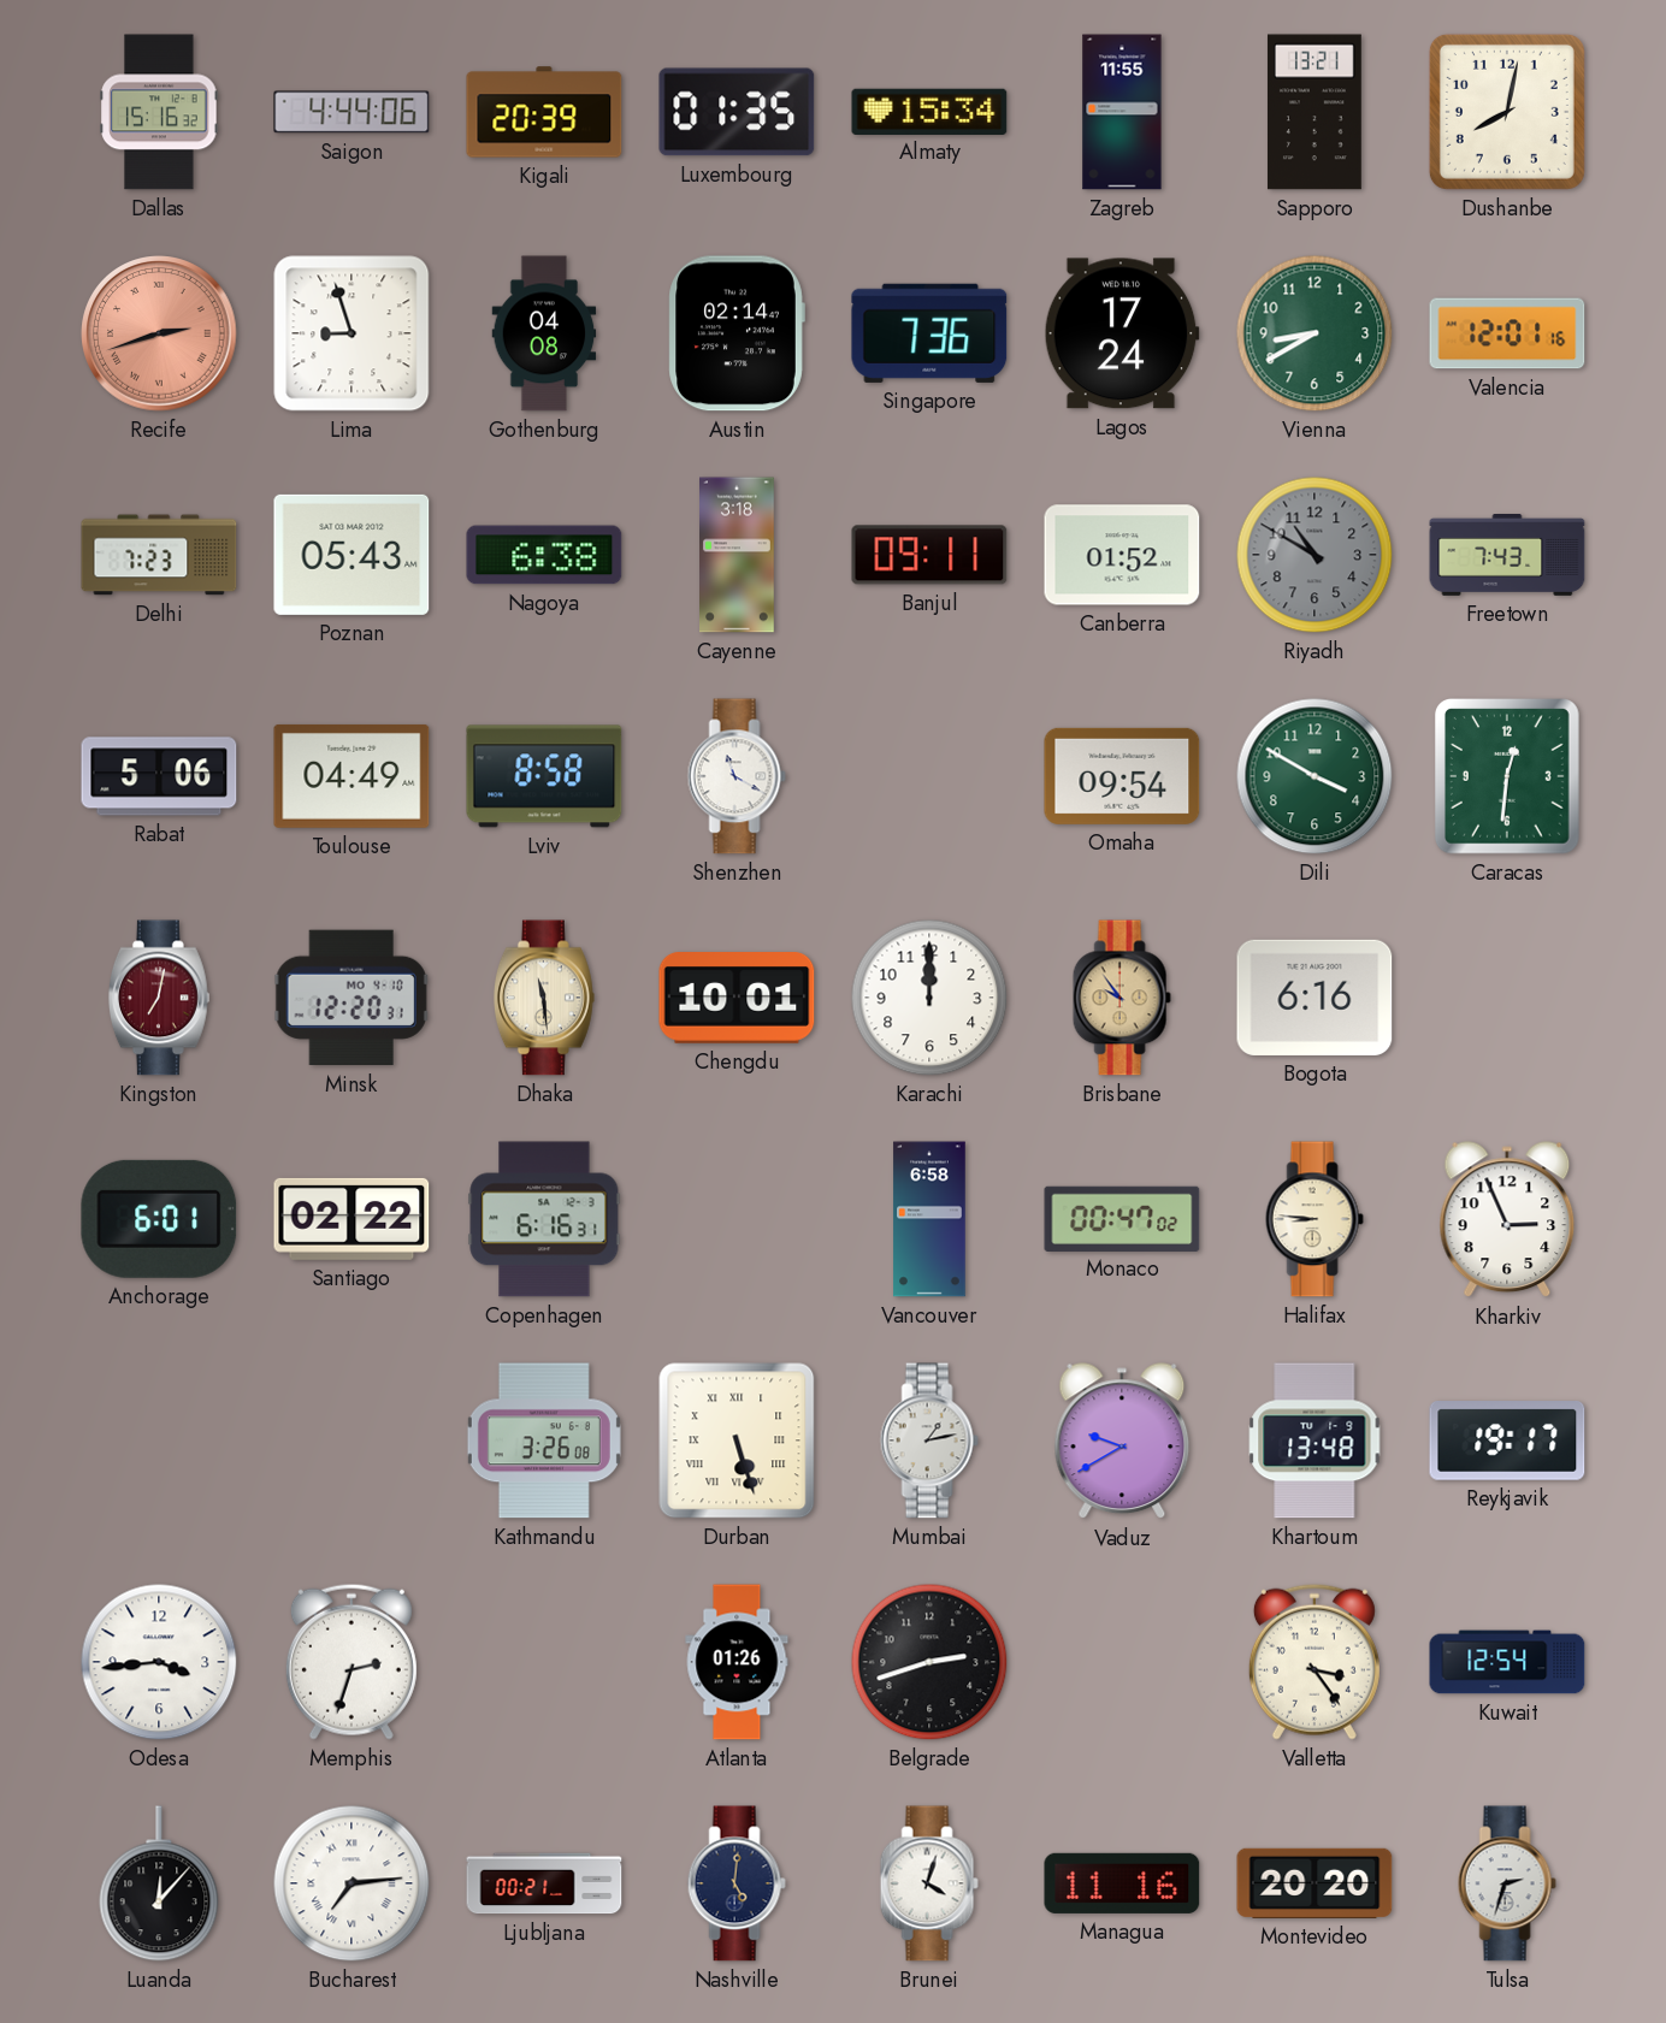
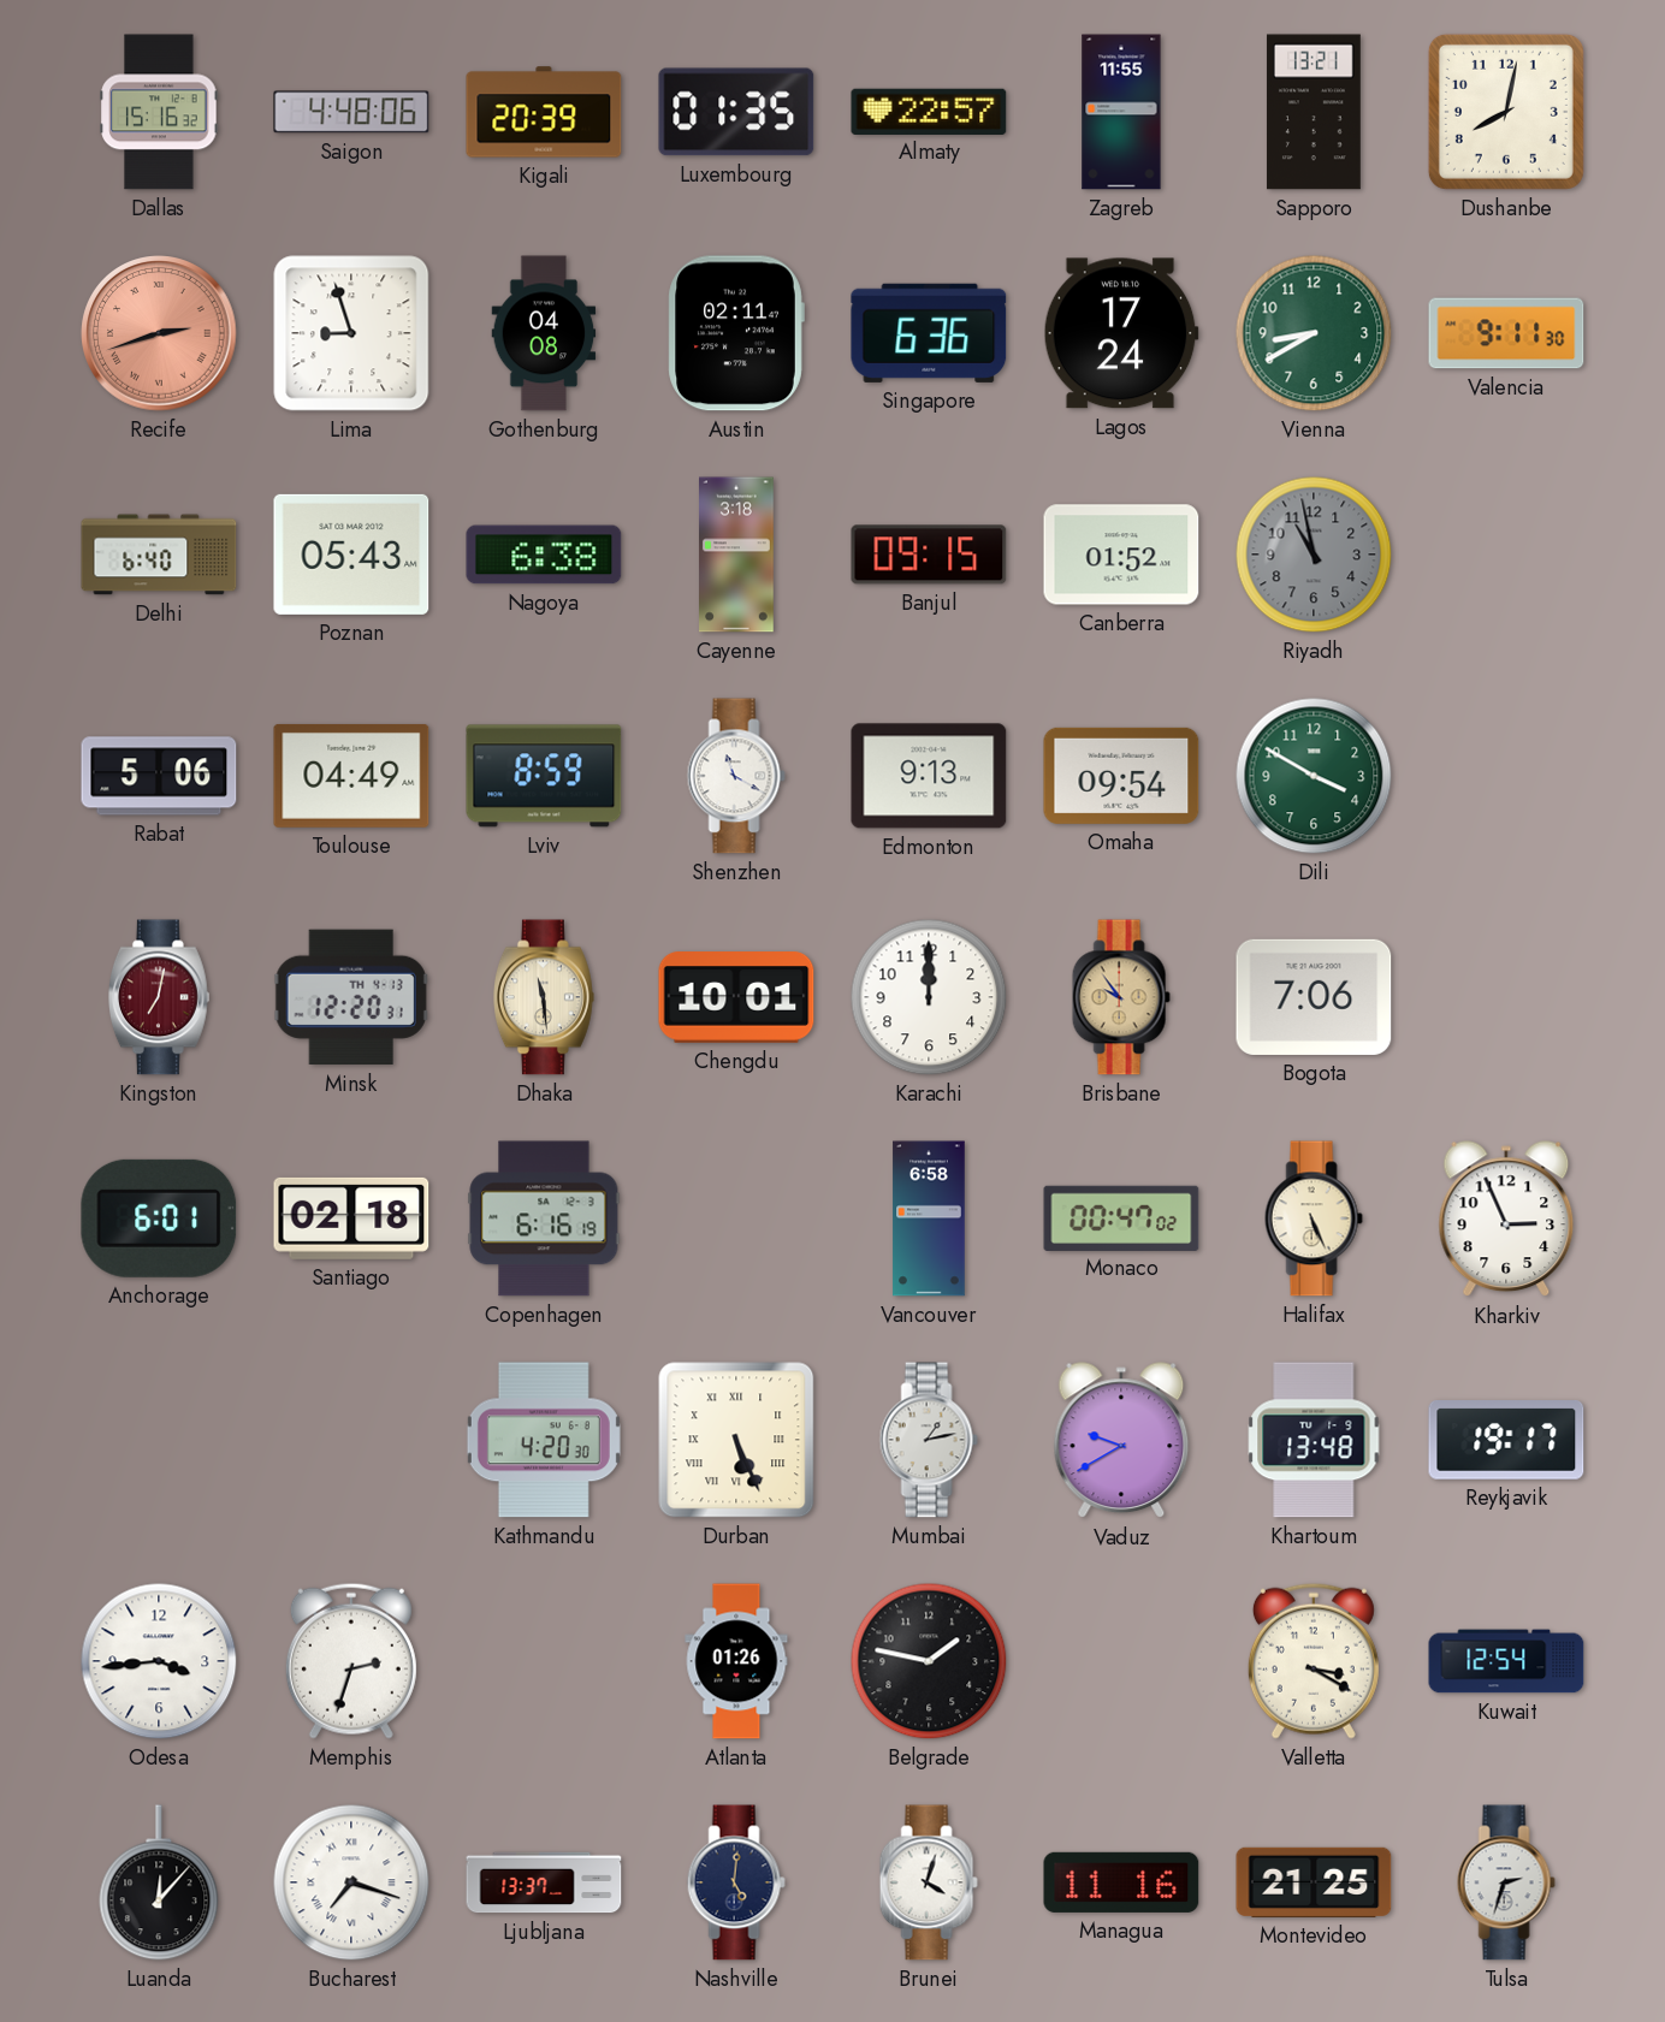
Saigon: 4:44 -> 4:48
Almaty: 15:34 -> 22:57
Austin: 02:14 -> 02:11
Singapore: 7:36 -> 6:36
Valencia: 12:01 -> 9:11
Delhi: 7:23 -> 6:40
Banjul: 09:11 -> 09:15
Riyadh: 10:50 -> 10:58
Freetown: 7:43 -> none
Lviv: 8:58 -> 8:59
Edmonton: none -> 9:13
Caracas: 12:31 -> none
Minsk date: MO 4-10 -> TH 4-13
Bogota: 6:16 -> 7:06
Santiago: 02:22 -> 02:18
Copenhagen: 6:16:31 -> 6:16:19
Halifax: 8:46 -> 5:26
Kathmandu: 3:26 -> 4:20
Durban: 5:27 -> 5:26
Belgrade: 2:42 -> 1:47
Valletta: 3:24 -> 3:20
Bucharest: 7:14 -> 7:18
Ljubljana: 00:21 -> 13:37
Montevideo: 20:20 -> 21:25
